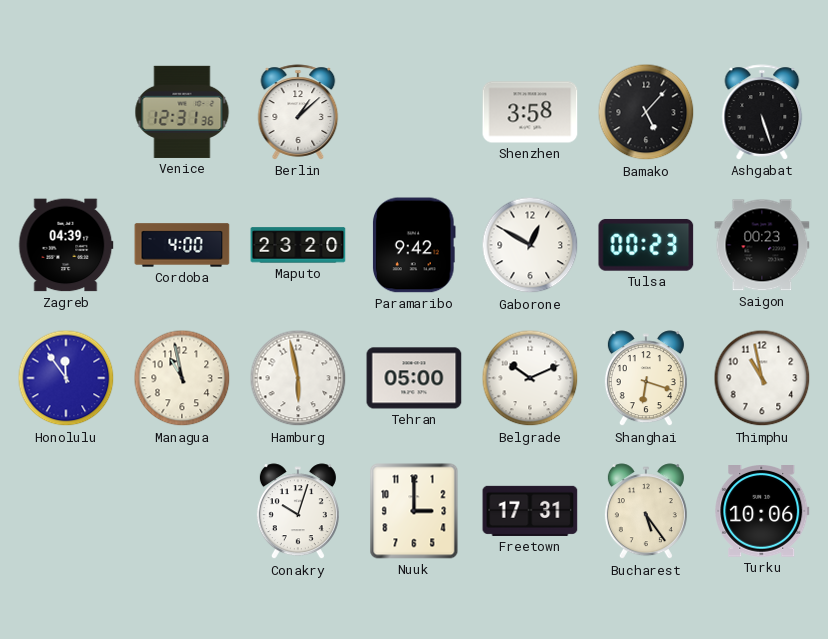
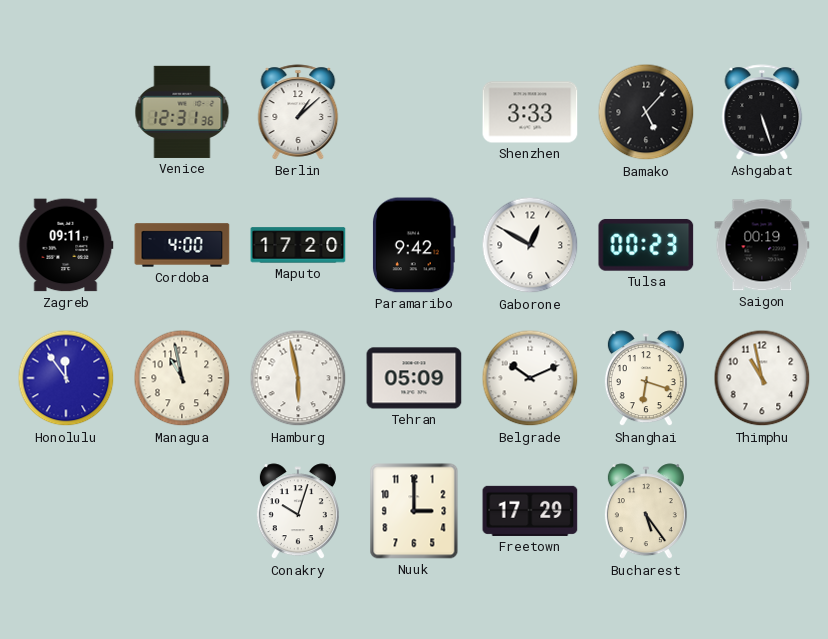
Shenzhen: 3:58 -> 3:33
Zagreb: 04:39 -> 09:11
Maputo: 23:20 -> 17:20
Saigon: 00:23 -> 00:19
Tehran: 05:00 -> 05:09
Freetown: 17:31 -> 17:29
Turku: 10:06 -> none
